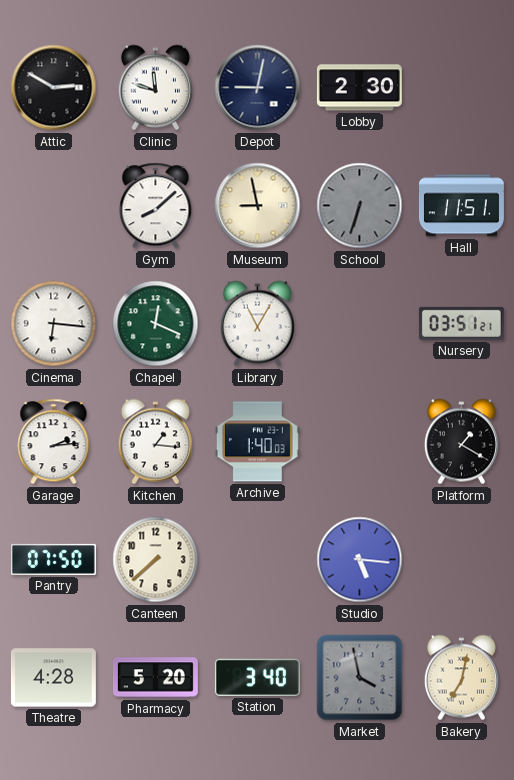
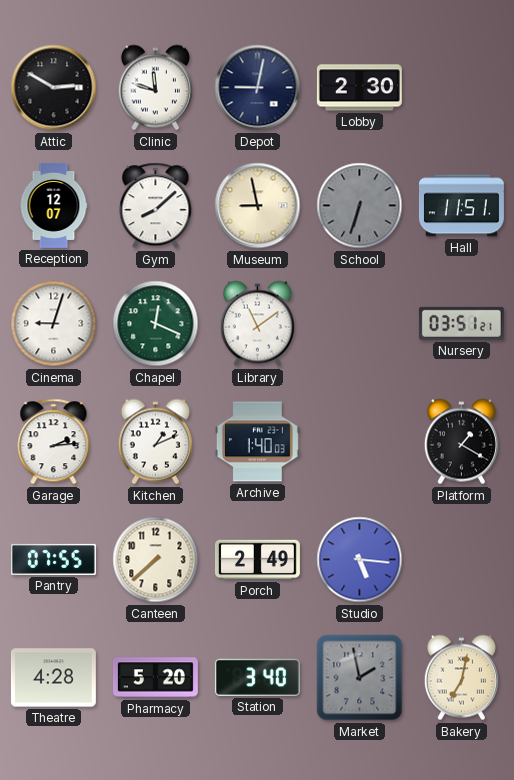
Reception: none -> 12:07
Cinema: 6:16 -> 9:03
Library: 11:05 -> 11:09
Kitchen: 1:16 -> 1:11
Pantry: 07:50 -> 07:55
Porch: none -> 2:49
Market: 3:58 -> 1:58
